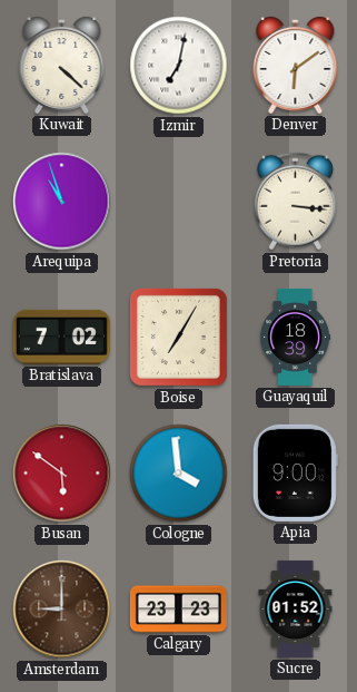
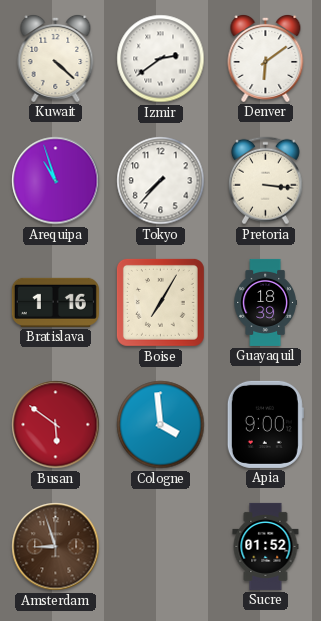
Izmir: 7:02 -> 2:39
Tokyo: none -> 7:37
Bratislava: 7:02 -> 1:16
Amsterdam: 9:00 -> 8:57
Calgary: 23:23 -> none
